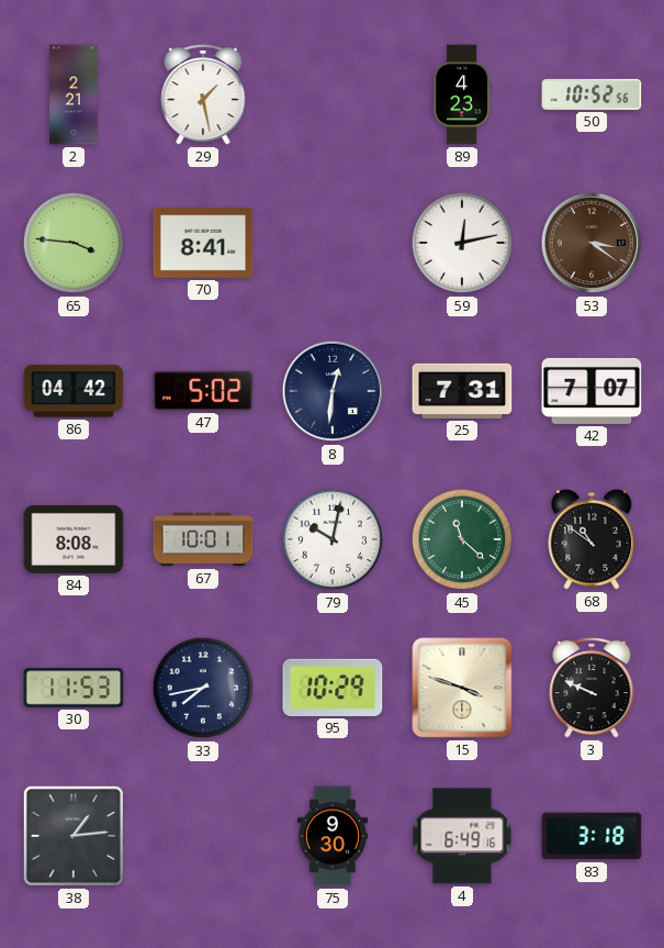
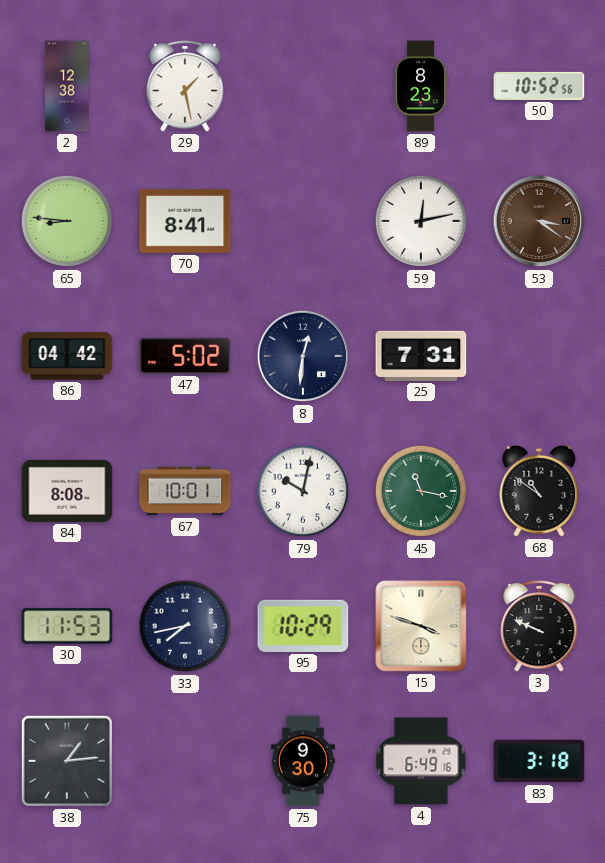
2: 2:21 -> 12:38
89: 4:23 -> 8:23
65: 3:46 -> 8:46
42: 7:07 -> none
45: 11:22 -> 11:17
